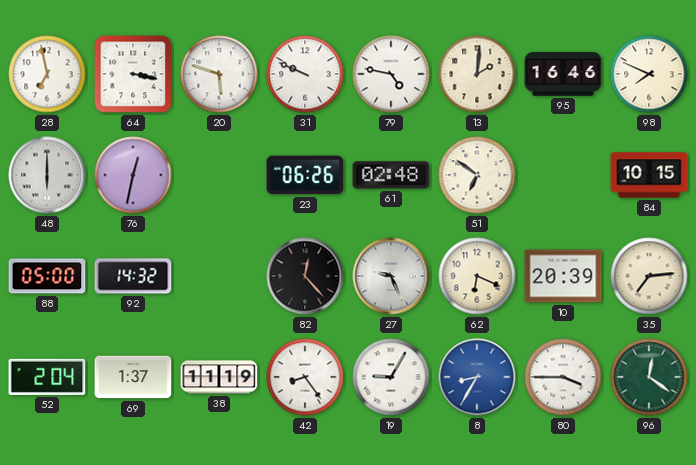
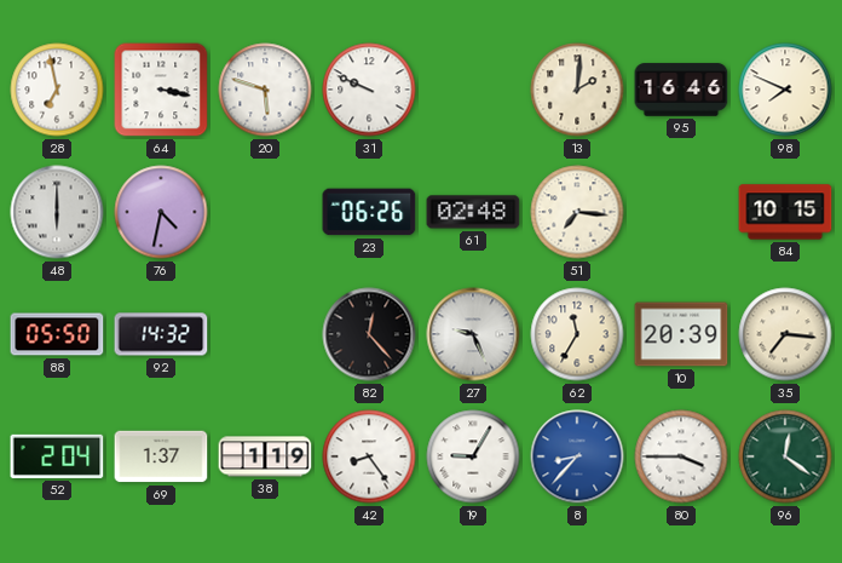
79: 4:47 -> none
76: 12:32 -> 4:32
51: 6:51 -> 7:16
88: 05:00 -> 05:50
62: 6:19 -> 11:35
35: 7:14 -> 7:16
38: 11:19 -> 1:19
8: 8:35 -> 8:37
